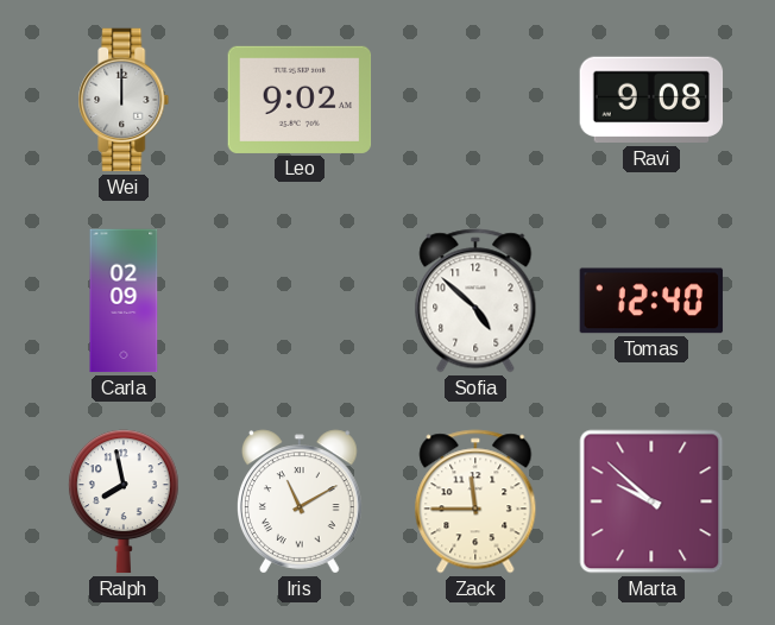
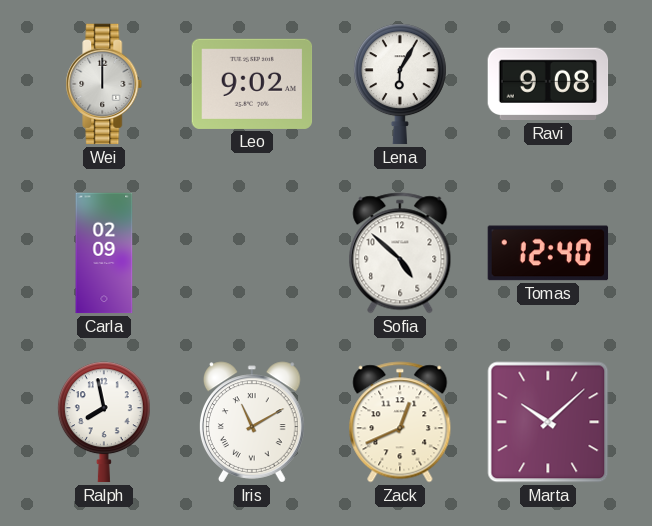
Lena: none -> 6:05
Zack: 11:45 -> 12:41
Marta: 9:52 -> 10:08
